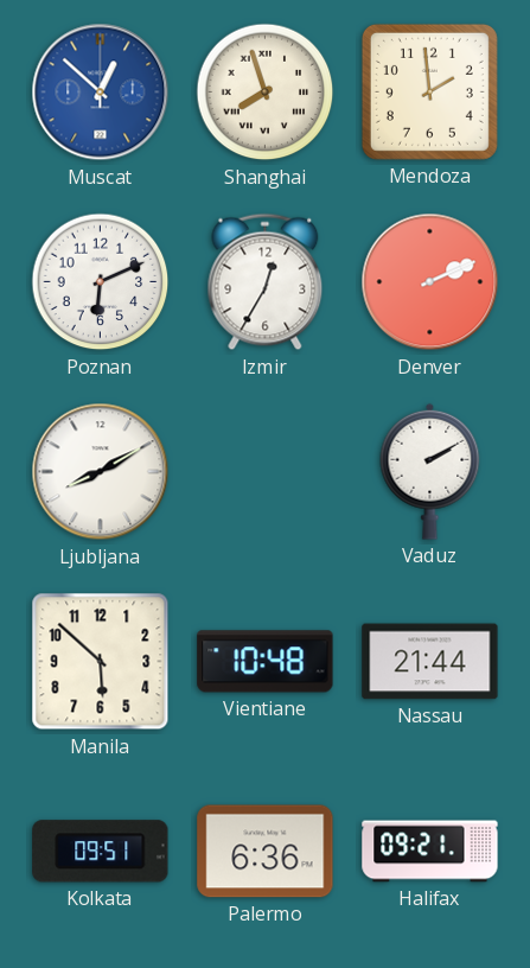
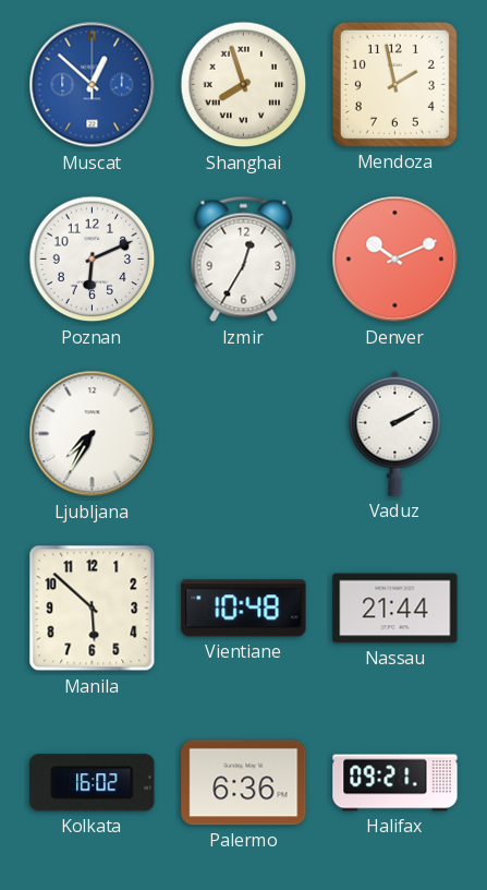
Mendoza: 1:59 -> 1:58
Denver: 2:11 -> 10:11
Ljubljana: 8:10 -> 7:35
Kolkata: 09:51 -> 16:02
